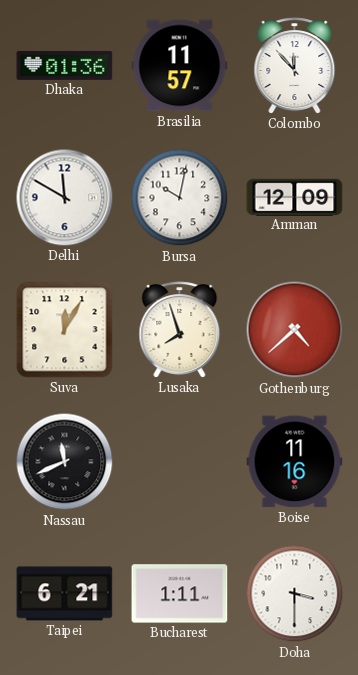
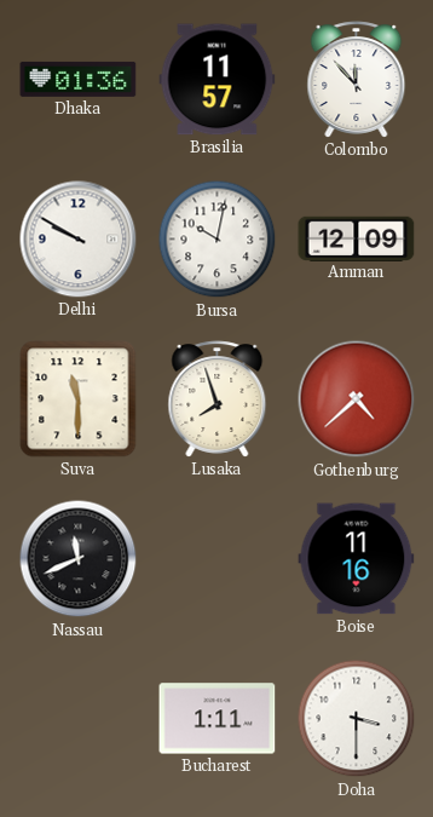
Delhi: 11:50 -> 9:50
Suva: 12:05 -> 11:30
Taipei: 6:21 -> none
